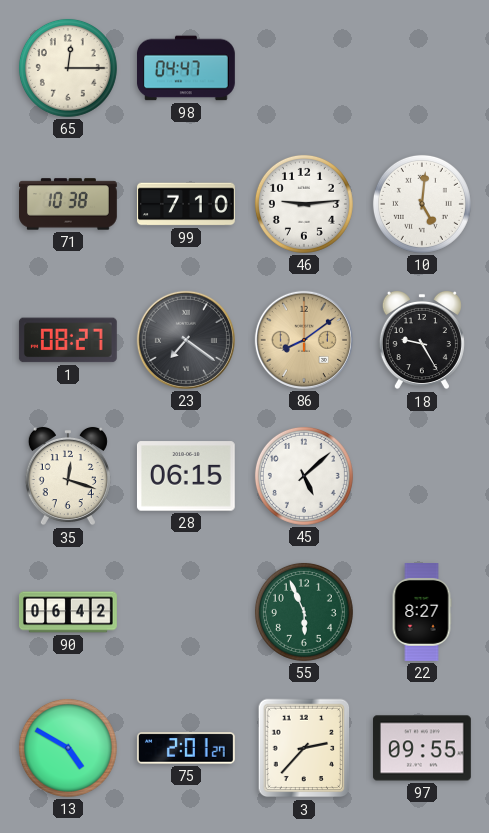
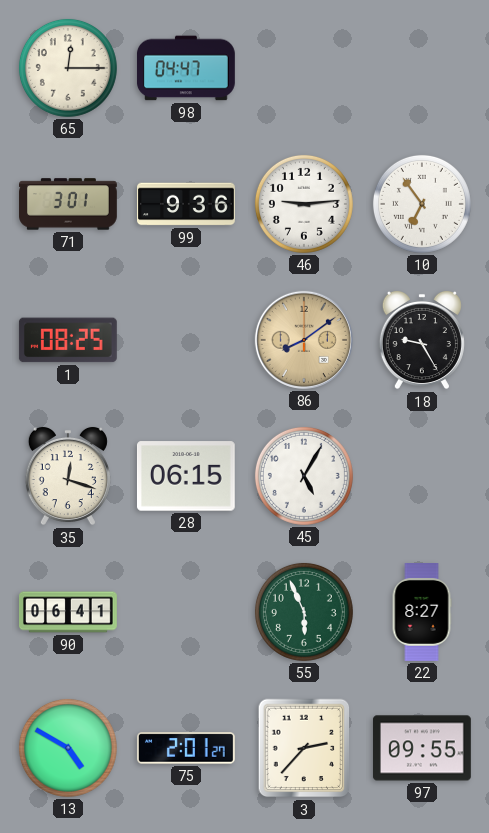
71: 10:38 -> 3:01
99: 7:10 -> 9:36
10: 5:01 -> 6:54
1: 08:27 -> 08:25
23: 7:21 -> none
45: 5:08 -> 5:05
90: 06:42 -> 06:41
